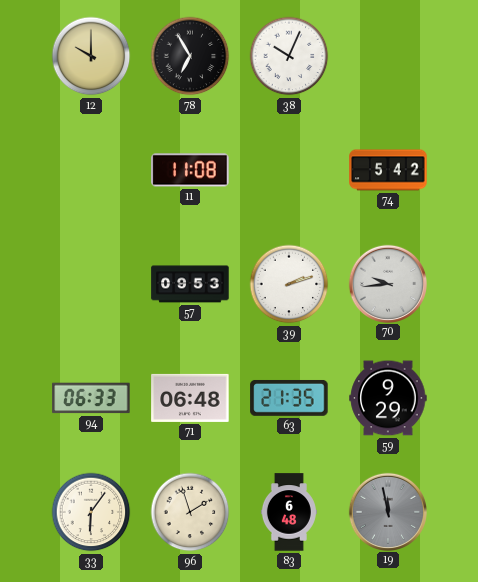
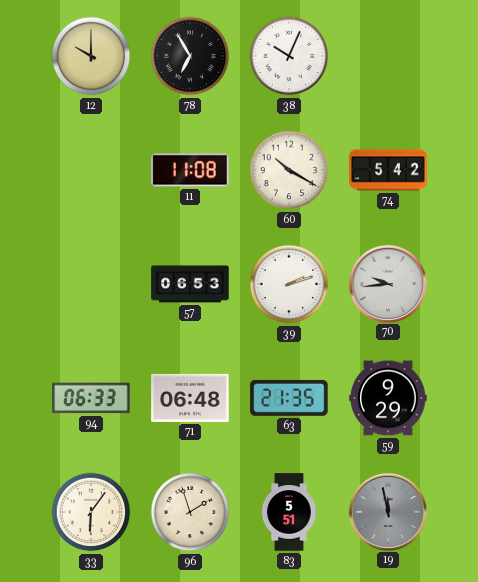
60: none -> 10:20
57: 09:53 -> 06:53
83: 6:48 -> 5:51
